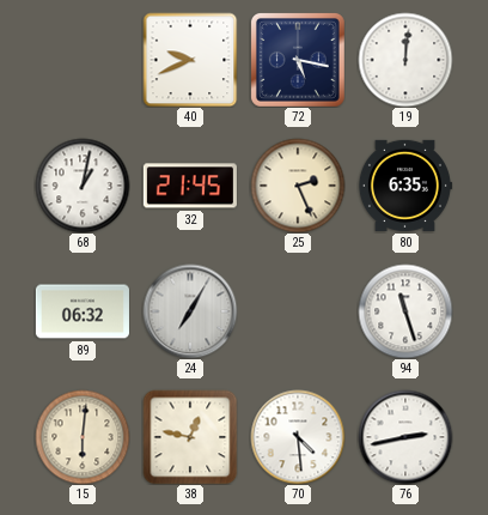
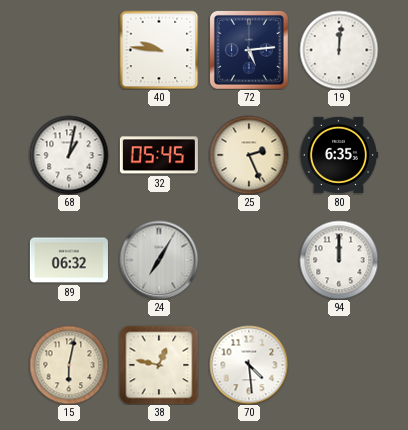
40: 9:41 -> 9:46
72: 5:17 -> 5:14
32: 21:45 -> 05:45
94: 11:27 -> 12:00
15: 6:01 -> 6:02
76: 2:43 -> none
